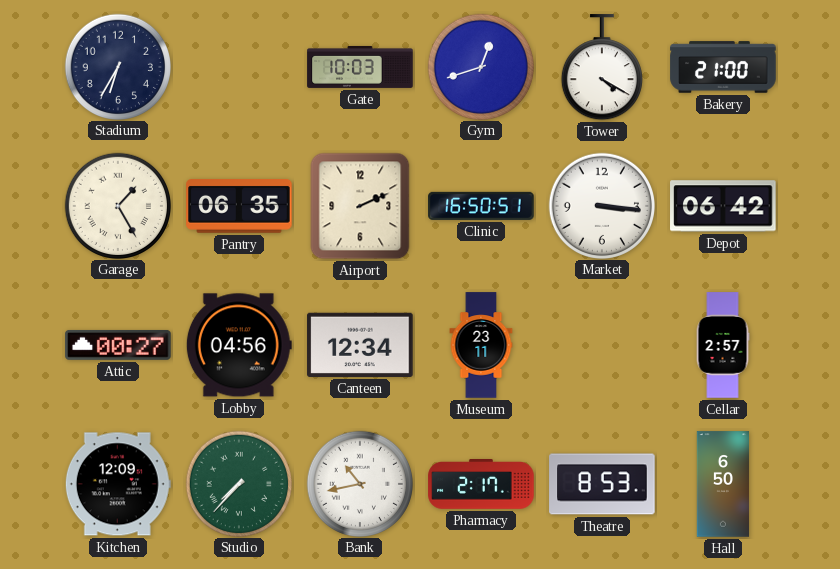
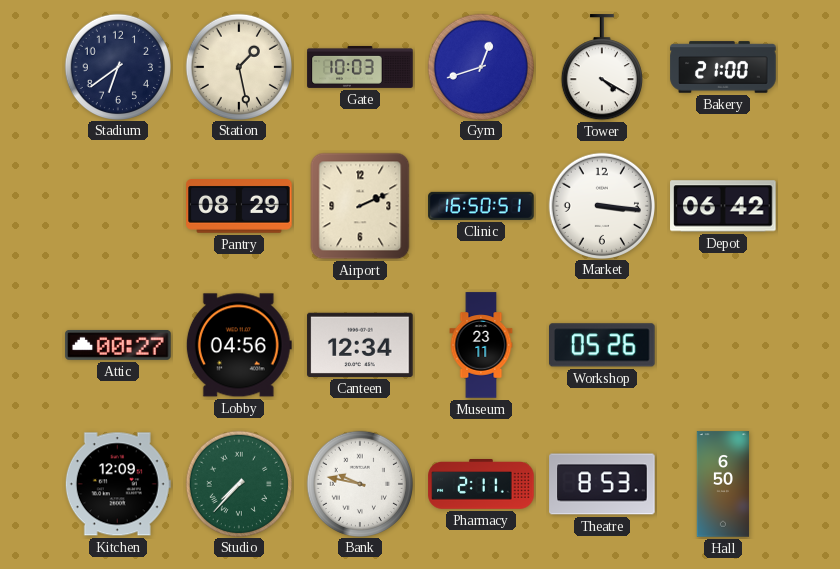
Stadium: 6:35 -> 6:39
Station: none -> 1:28
Garage: 1:25 -> none
Pantry: 06:35 -> 08:29
Workshop: none -> 05:26
Cellar: 2:57 -> none
Bank: 10:43 -> 9:47
Pharmacy: 2:17 -> 2:11
